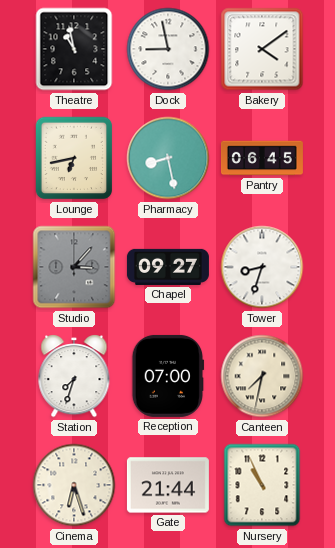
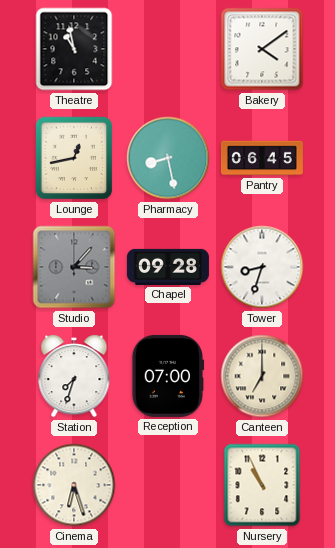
Dock: 8:58 -> none
Lounge: 6:43 -> 12:43
Chapel: 09:27 -> 09:28
Canteen: 7:32 -> 7:00
Gate: 21:44 -> none
